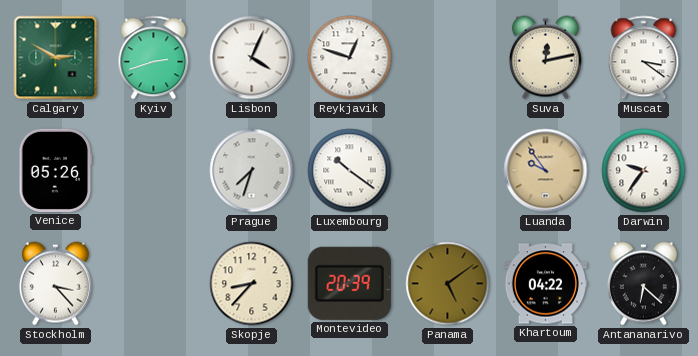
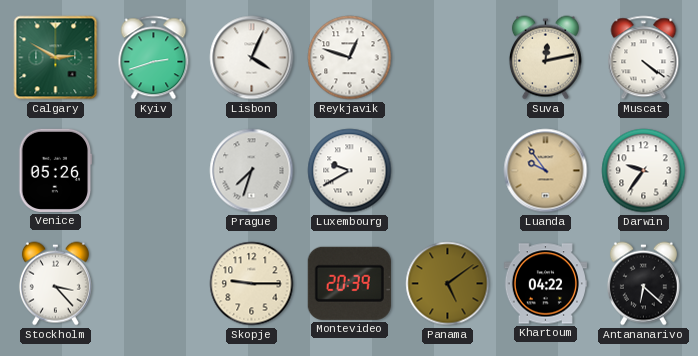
Muscat: 3:21 -> 4:21
Luxembourg: 10:21 -> 9:40
Skopje: 8:37 -> 9:15
